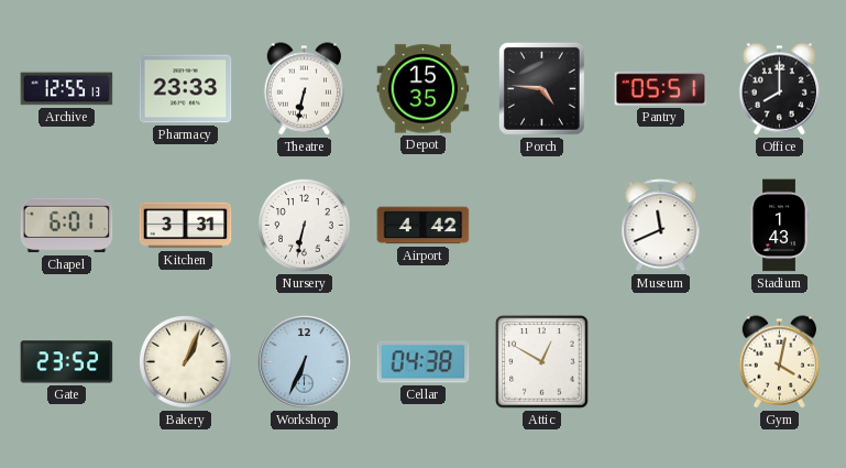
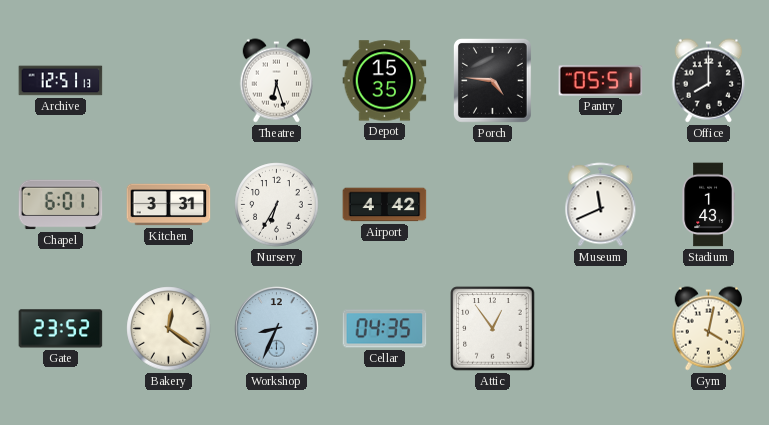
Archive: 12:55 -> 12:51
Pharmacy: 23:33 -> none
Theatre: 6:32 -> 6:27
Nursery: 6:32 -> 6:35
Bakery: 1:04 -> 12:21
Workshop: 6:34 -> 8:34
Cellar: 04:38 -> 04:35
Attic: 12:50 -> 12:54
